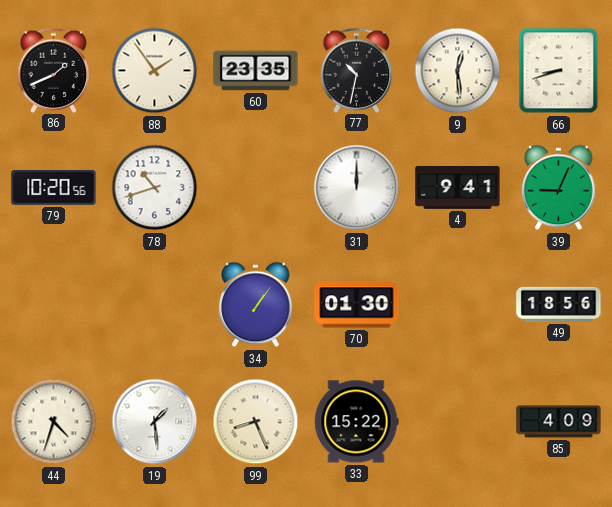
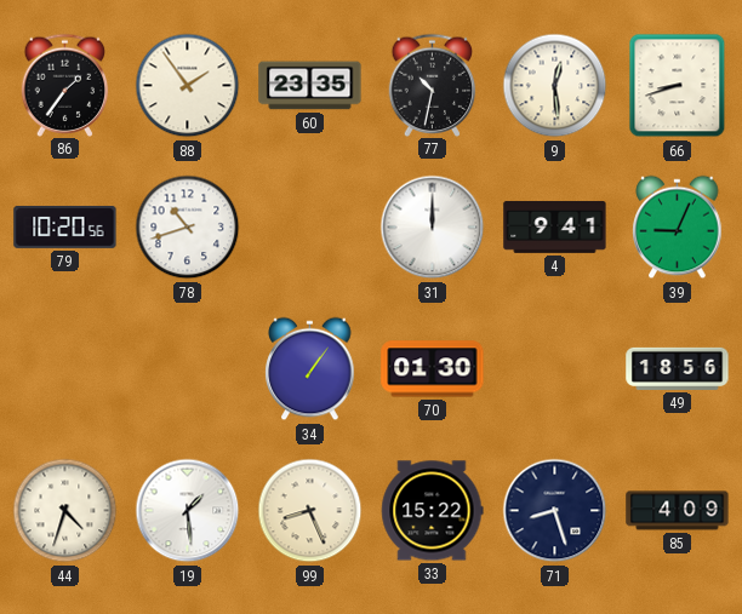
86: 1:41 -> 1:36
71: none -> 8:27
